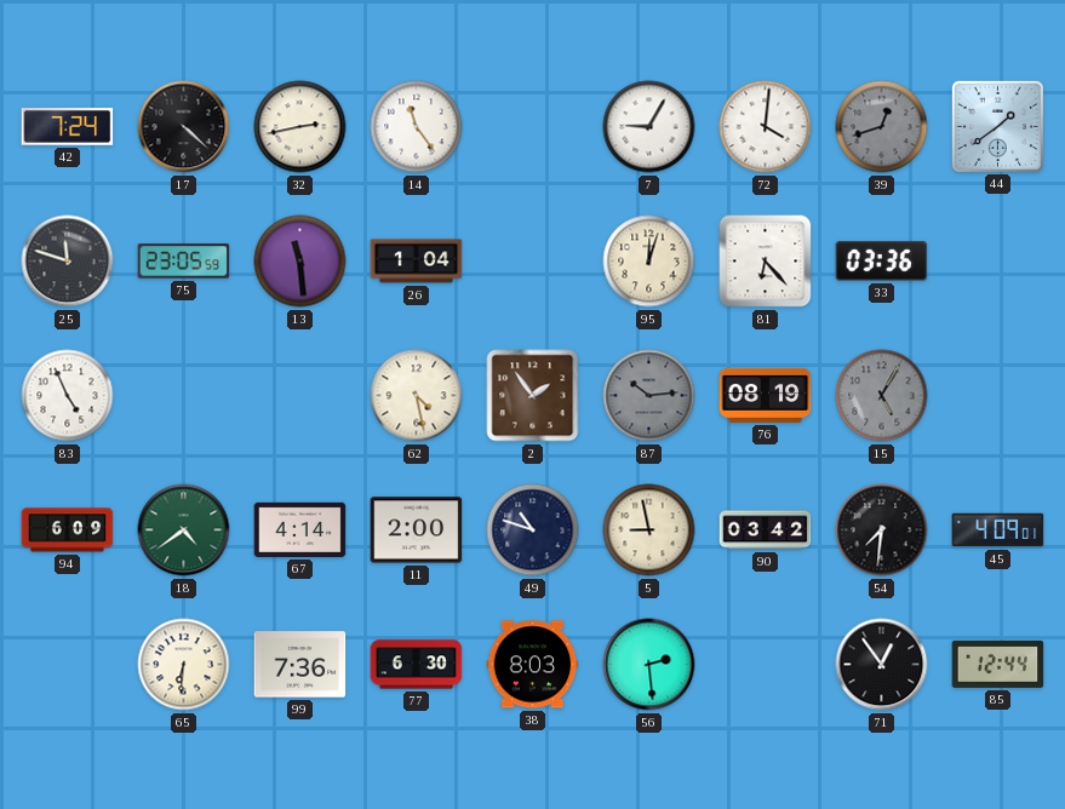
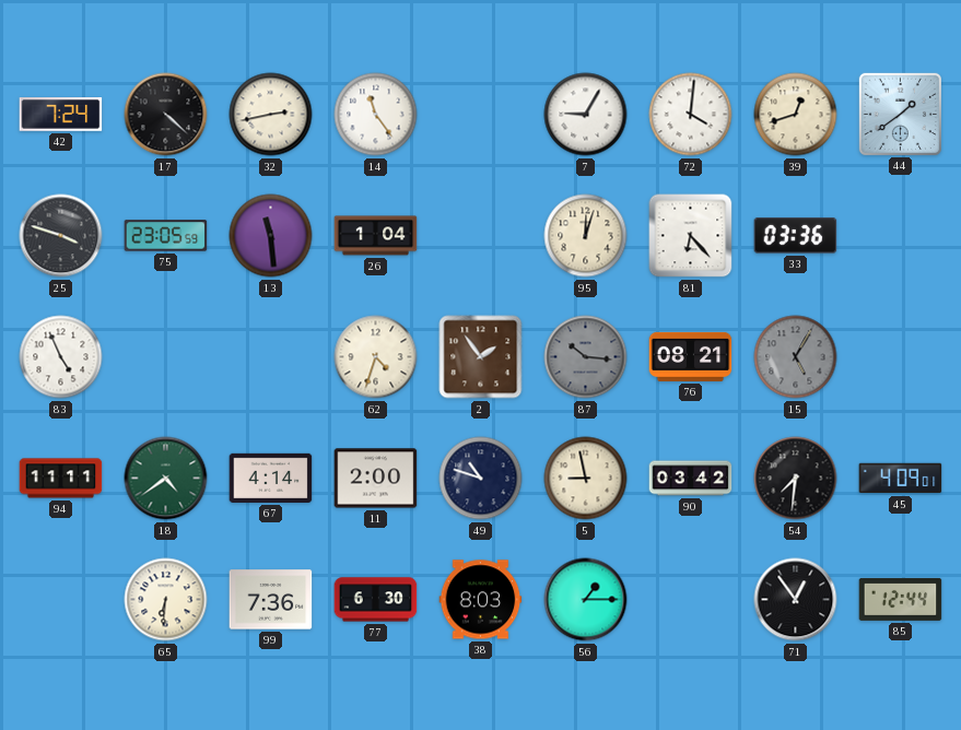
39 dial: grey -> cream
25: 11:48 -> 3:48
62: 4:28 -> 4:33
87: 10:14 -> 10:16
76: 08:19 -> 08:21
94: 6:09 -> 11:11
56: 2:29 -> 1:15
